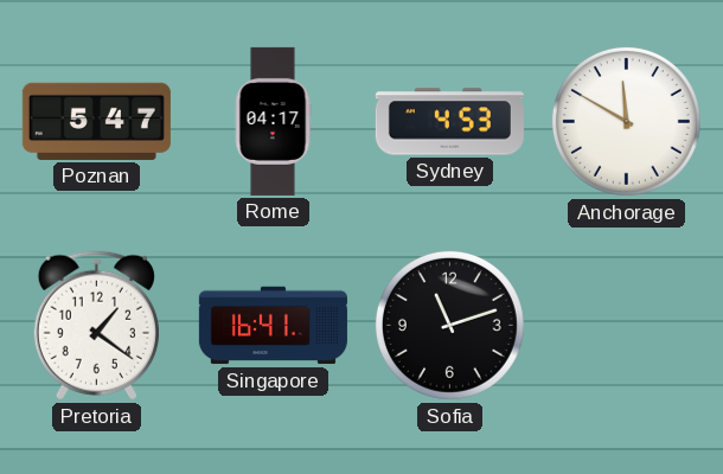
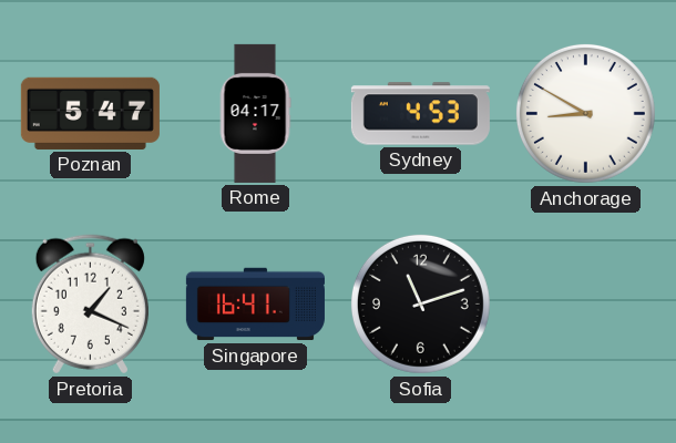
Anchorage: 11:50 -> 8:50
Pretoria: 1:21 -> 1:19
